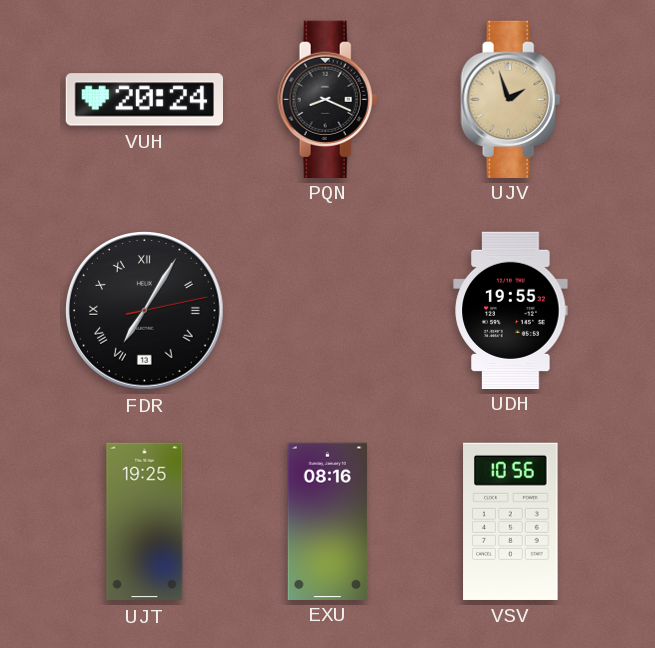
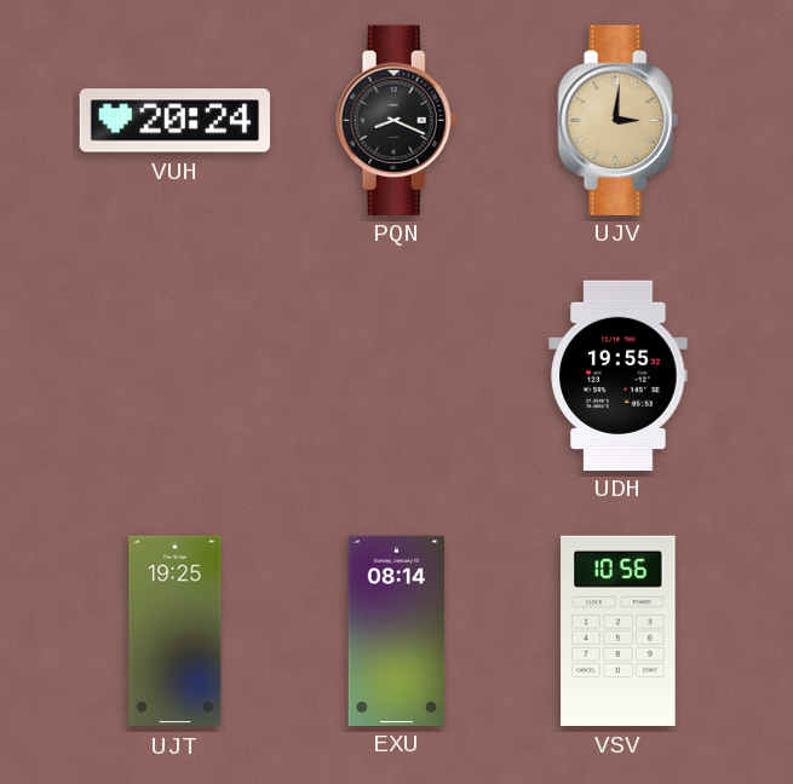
UJV: 1:57 -> 3:01
FDR: 7:05 -> none
EXU: 08:16 -> 08:14
